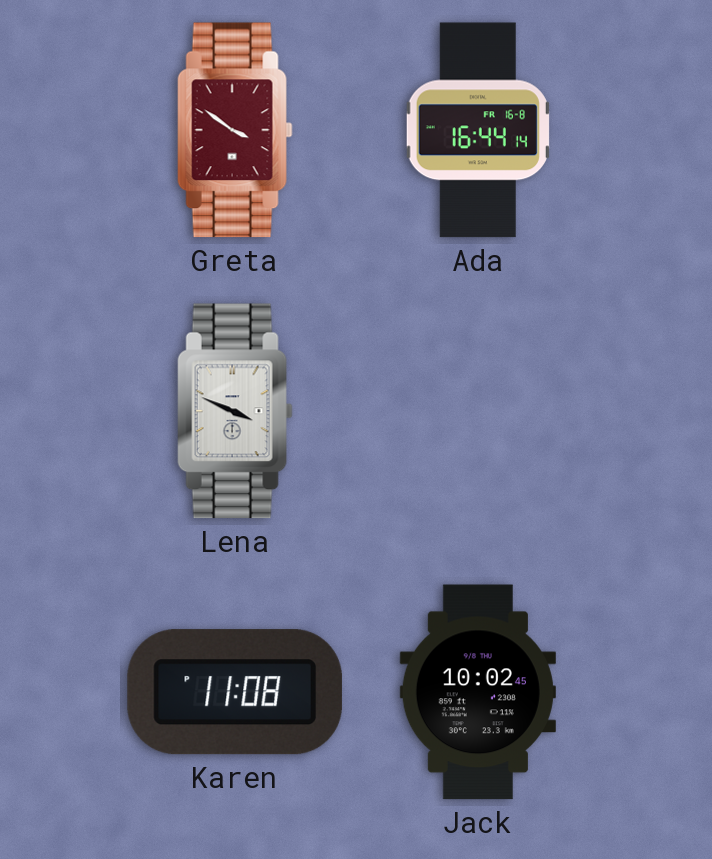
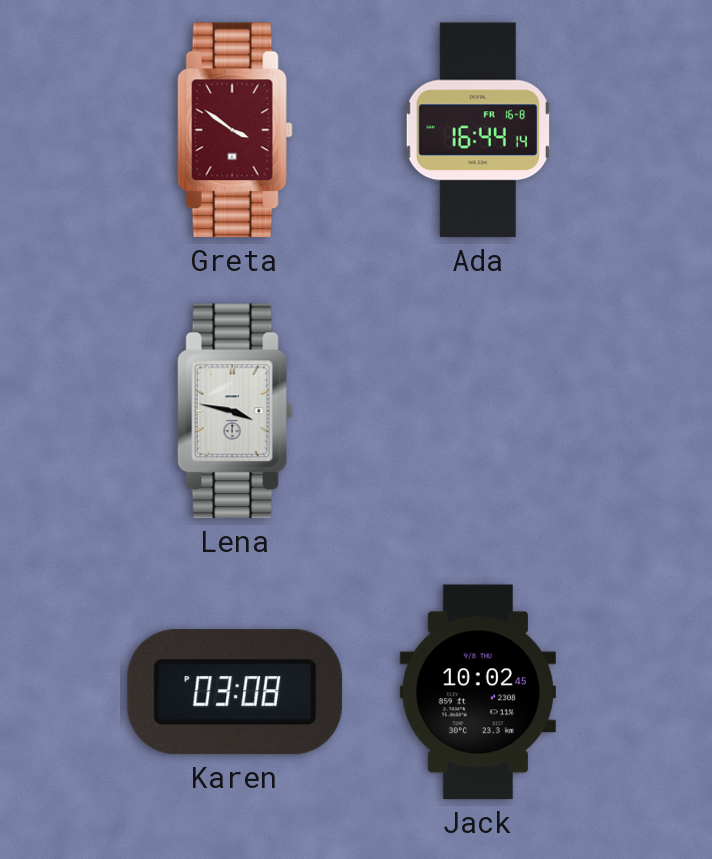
Lena: 3:49 -> 3:47
Karen: 11:08 -> 03:08
